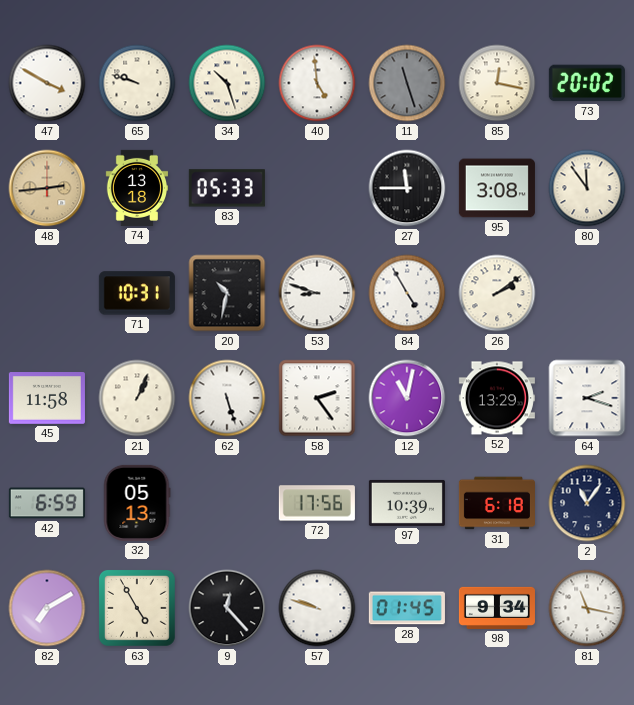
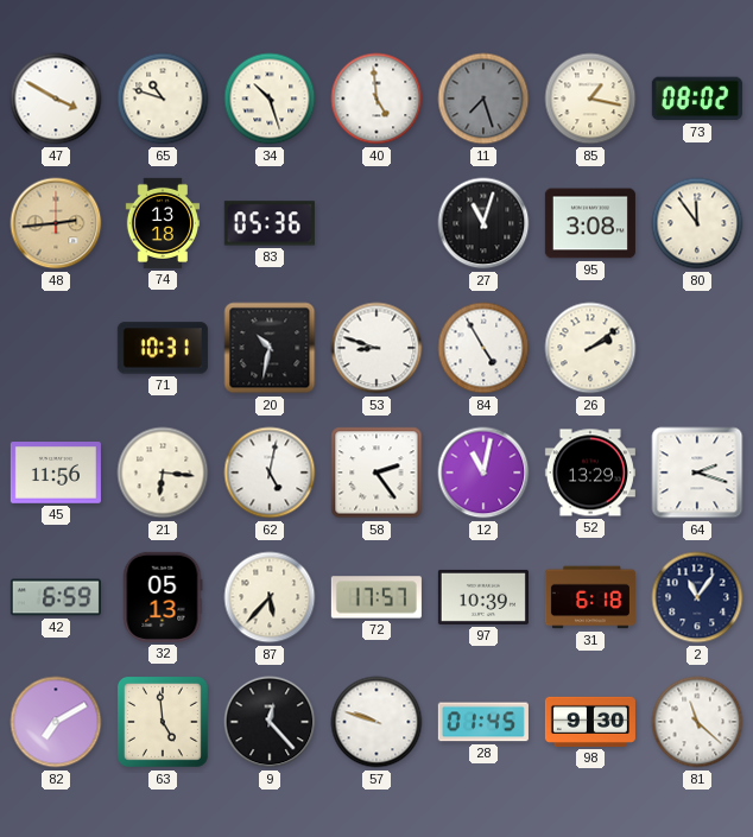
65: 9:48 -> 10:48
11: 11:27 -> 7:27
85: 12:17 -> 1:17
73: 20:02 -> 08:02
83: 05:33 -> 05:36
27: 11:45 -> 11:03
45: 11:58 -> 11:56
21: 1:04 -> 6:16
62: 5:27 -> 5:02
87: none -> 5:37
72: 17:56 -> 17:57
63: 4:55 -> 4:59
98: 9:34 -> 9:30
81: 11:17 -> 11:22
